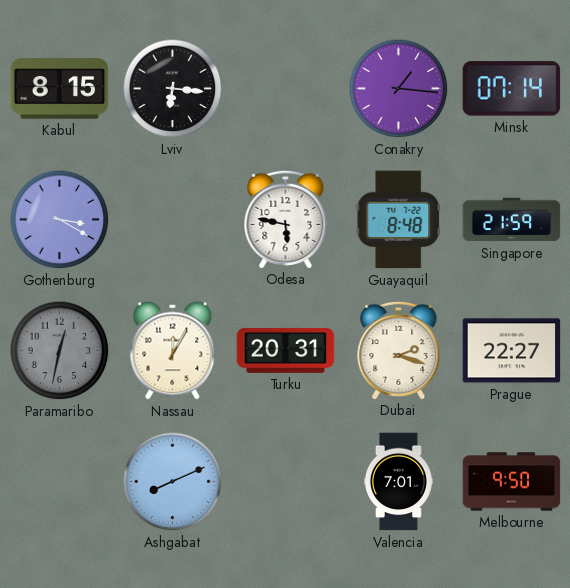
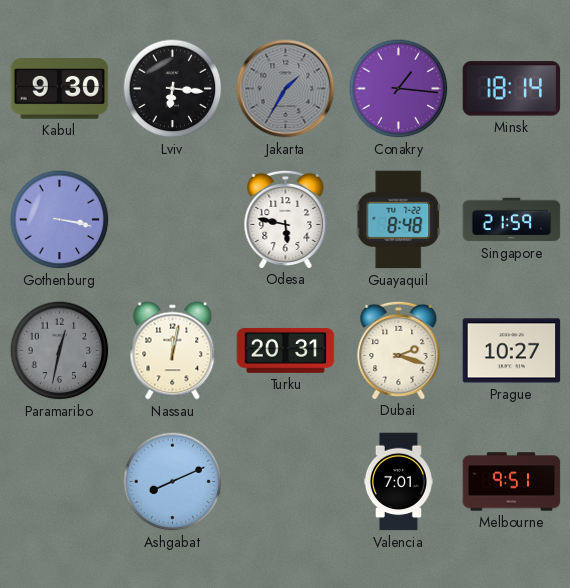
Kabul: 8:15 -> 9:30
Jakarta: none -> 1:35
Minsk: 07:14 -> 18:14
Gothenburg: 3:20 -> 3:17
Nassau: 12:05 -> 12:02
Prague: 22:27 -> 10:27
Melbourne: 9:50 -> 9:51
